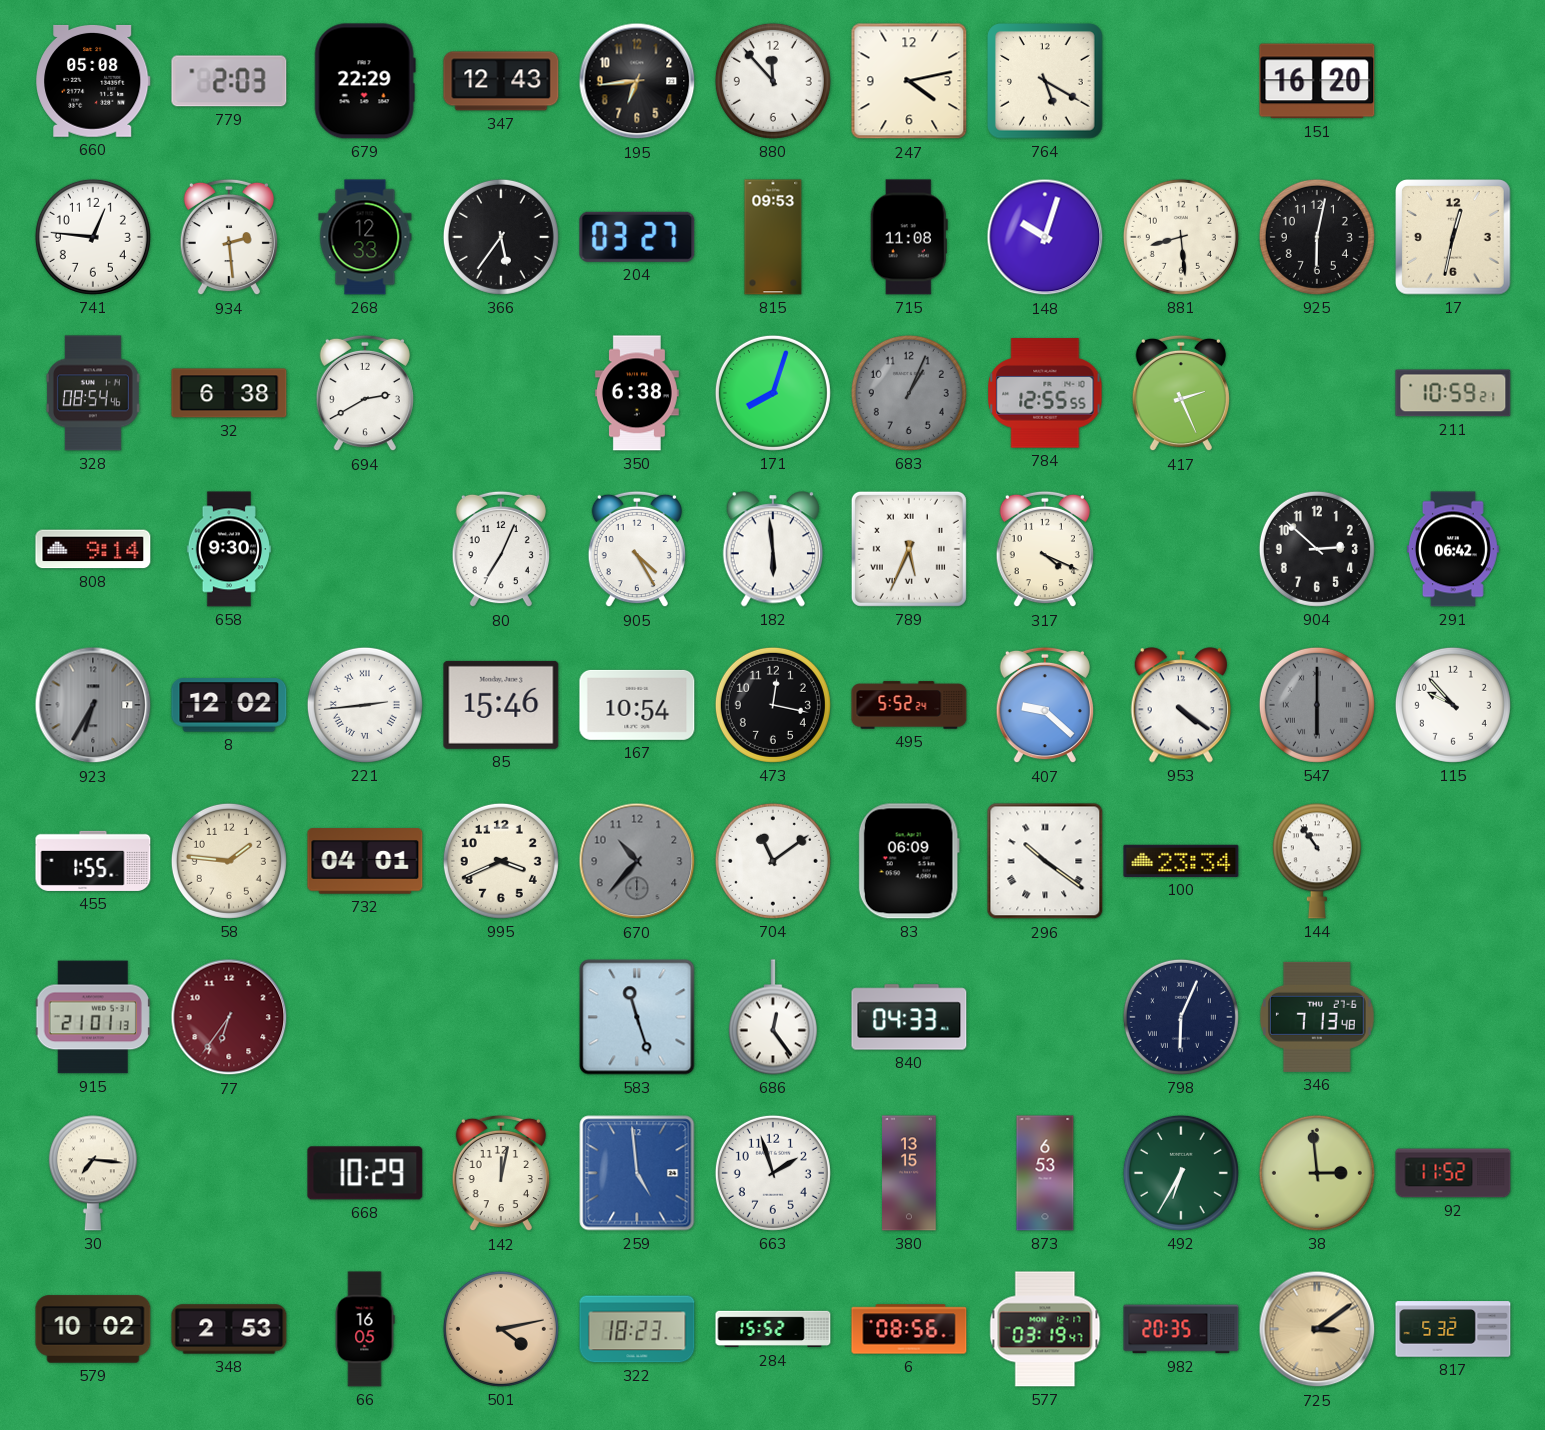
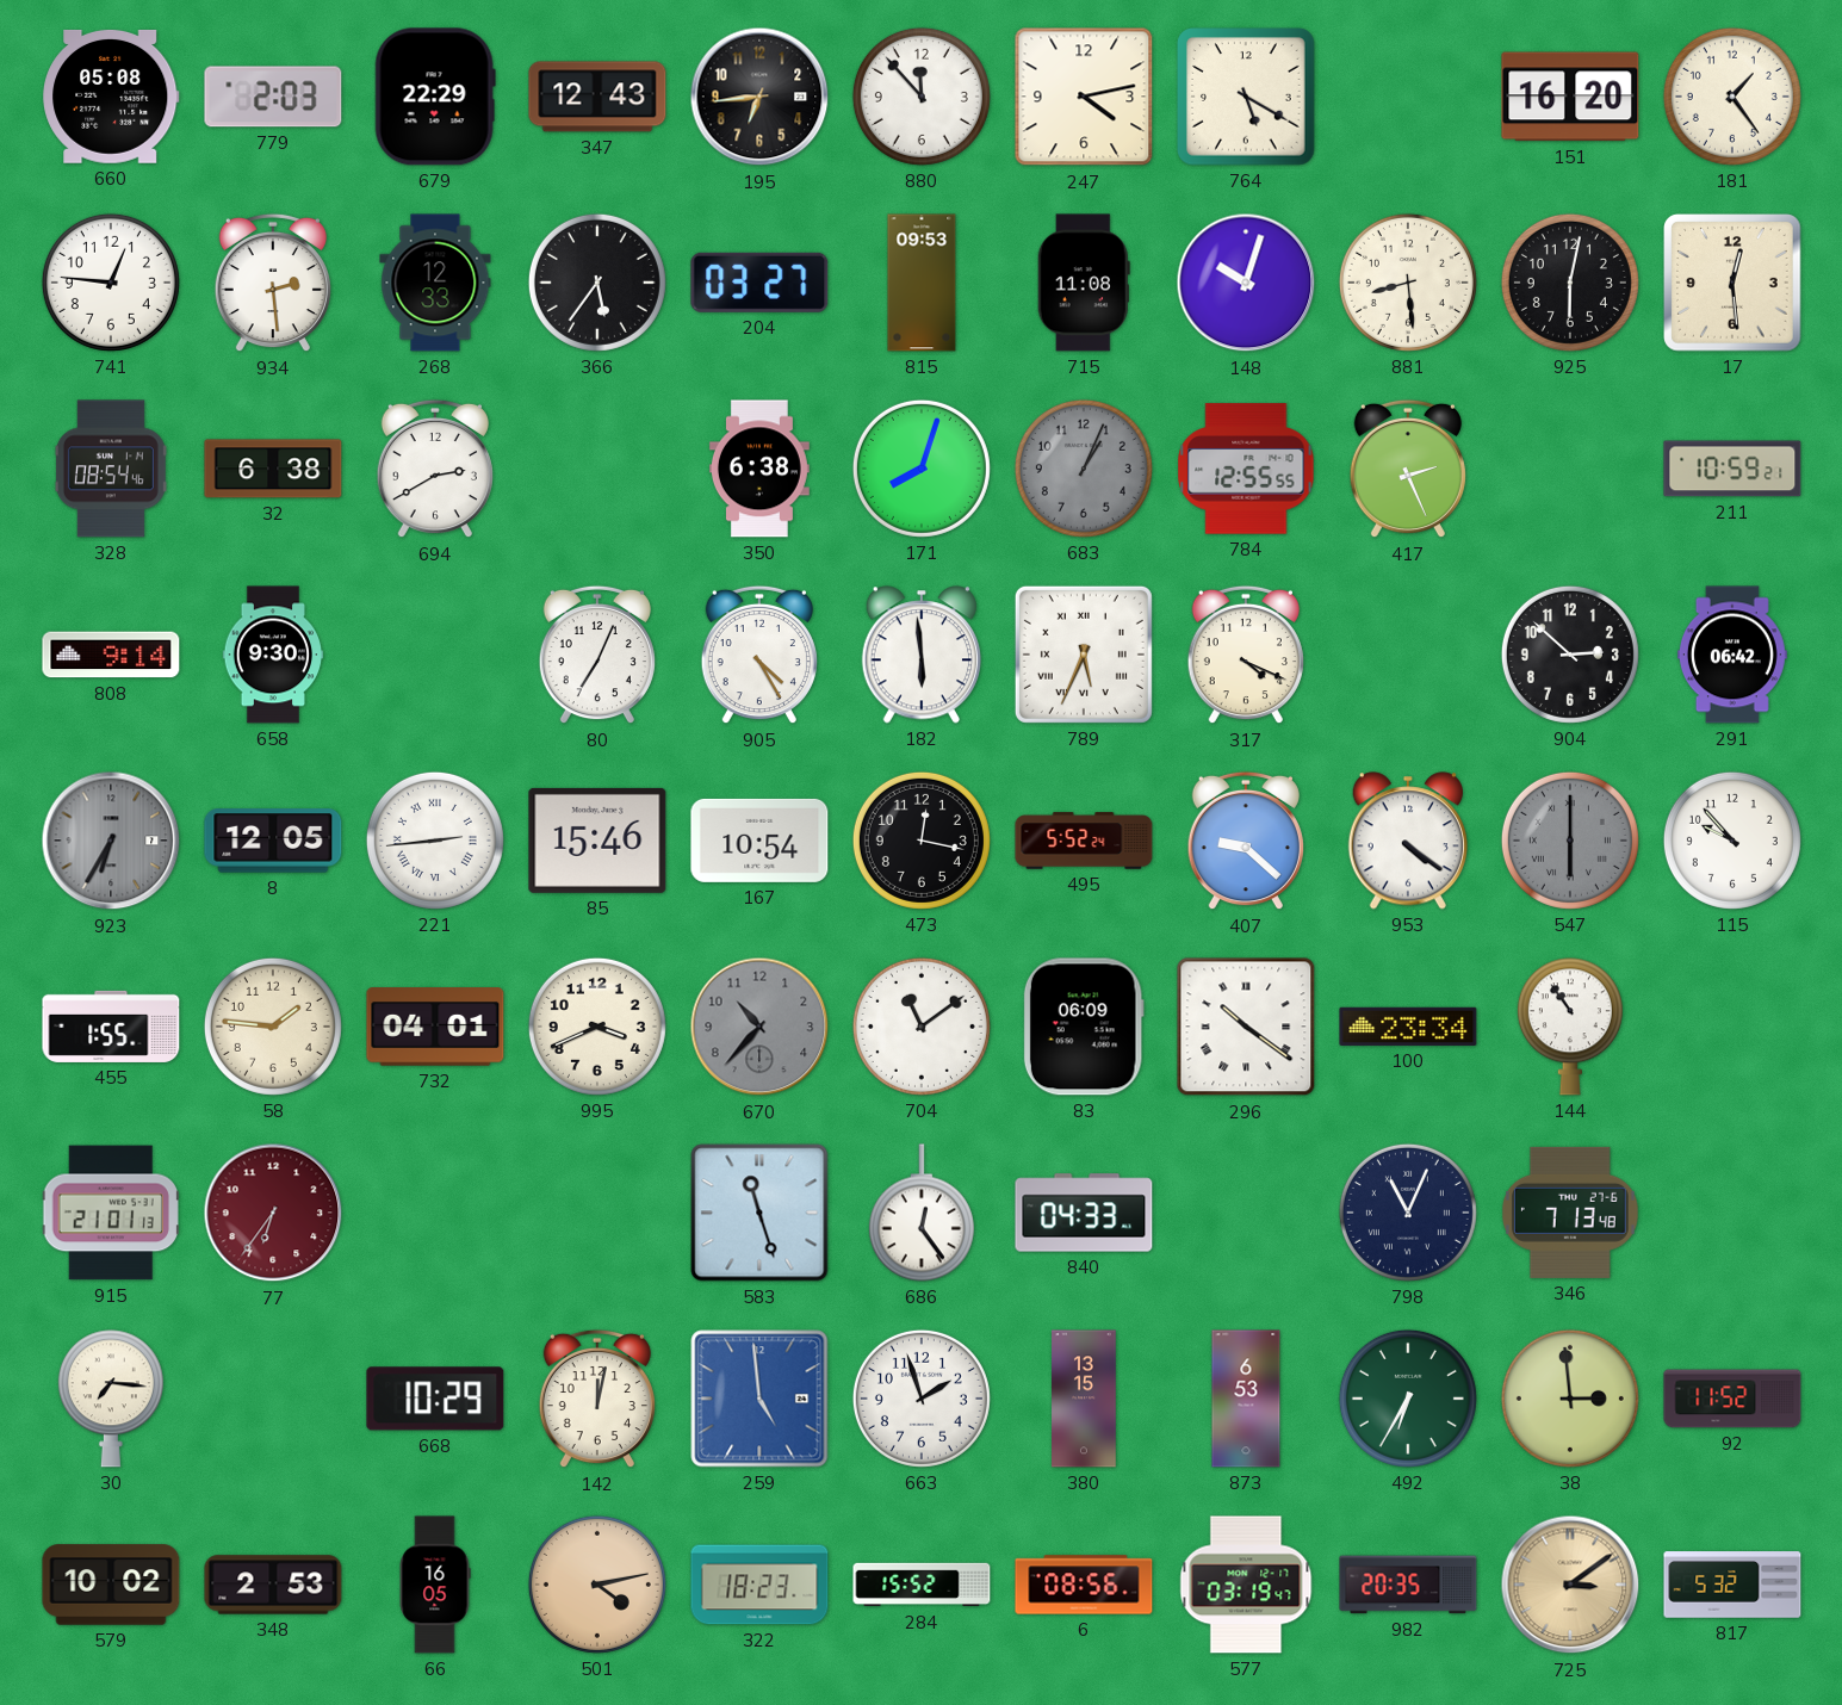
181: none -> 1:24
17: 12:32 -> 12:29
8: 12:02 -> 12:05
798: 6:04 -> 11:04
